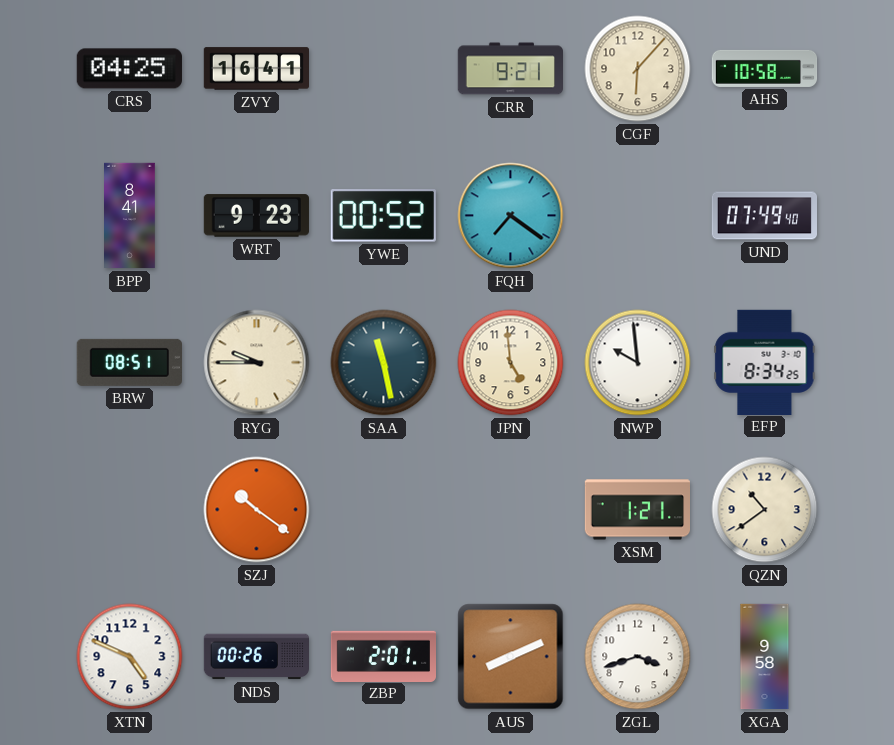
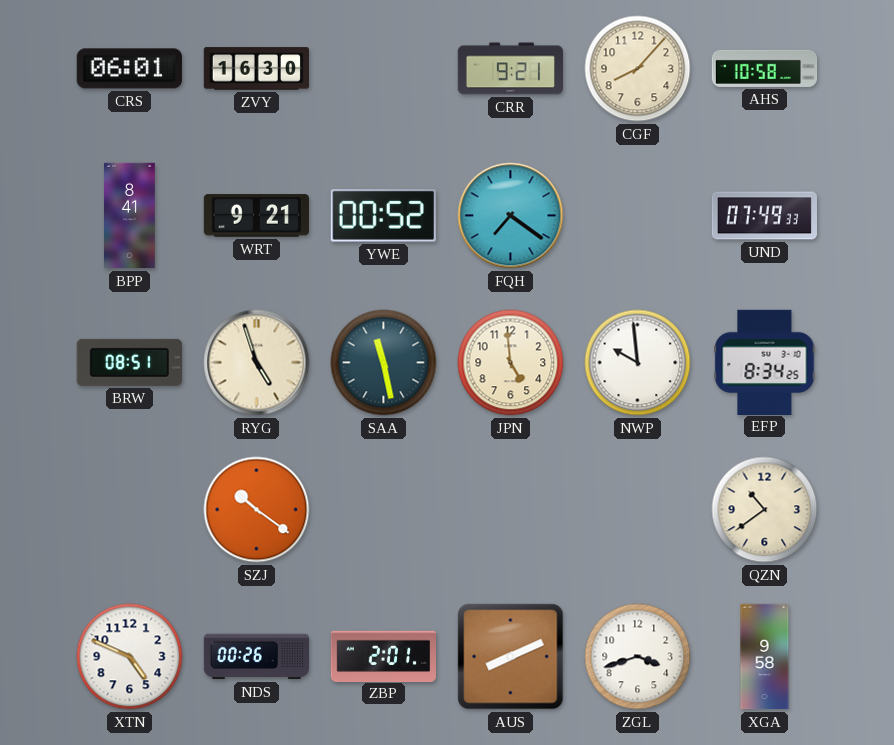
CRS: 04:25 -> 06:01
ZVY: 16:41 -> 16:30
CGF: 6:07 -> 8:07
WRT: 9:23 -> 9:21
UND: 07:49:40 -> 07:49:33
RYG: 9:45 -> 4:57
XSM: 1:21 -> none
